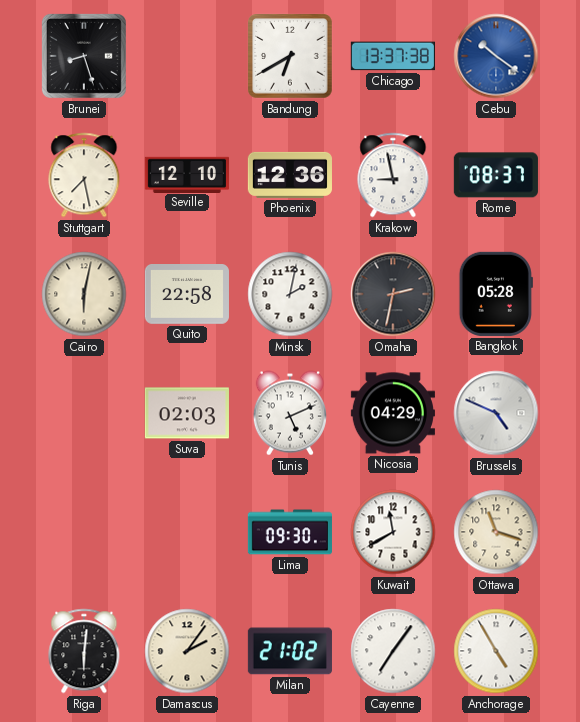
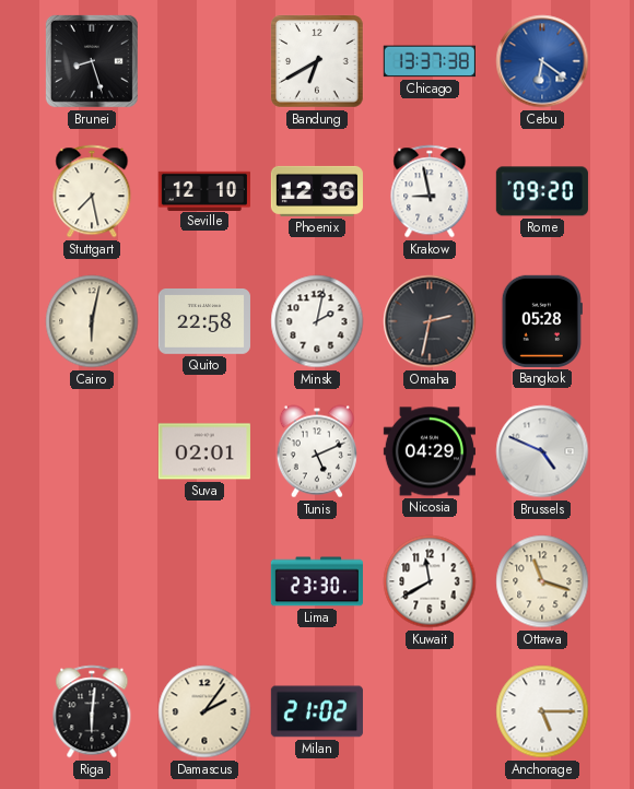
Cebu: 10:21 -> 6:21
Rome: 08:37 -> 09:20
Suva: 02:03 -> 02:01
Lima: 09:30 -> 23:30
Cayenne: 7:06 -> none
Anchorage: 4:55 -> 5:15
